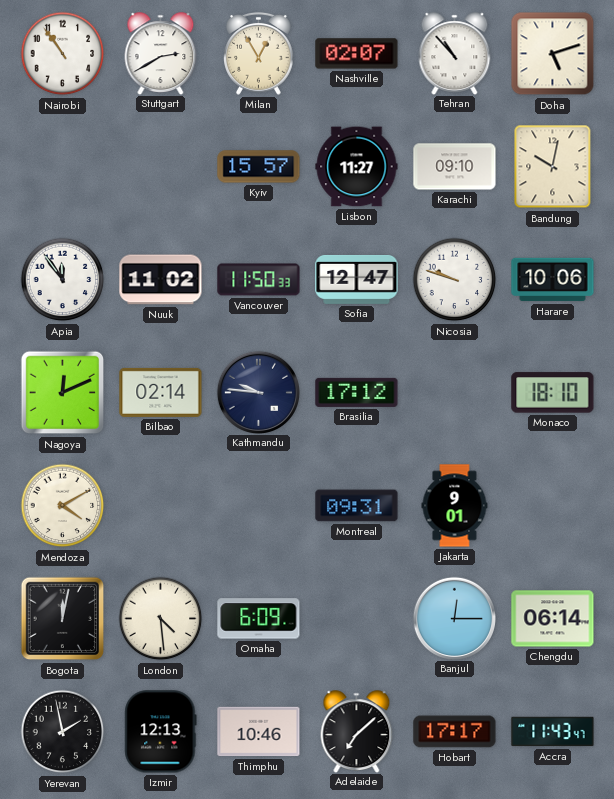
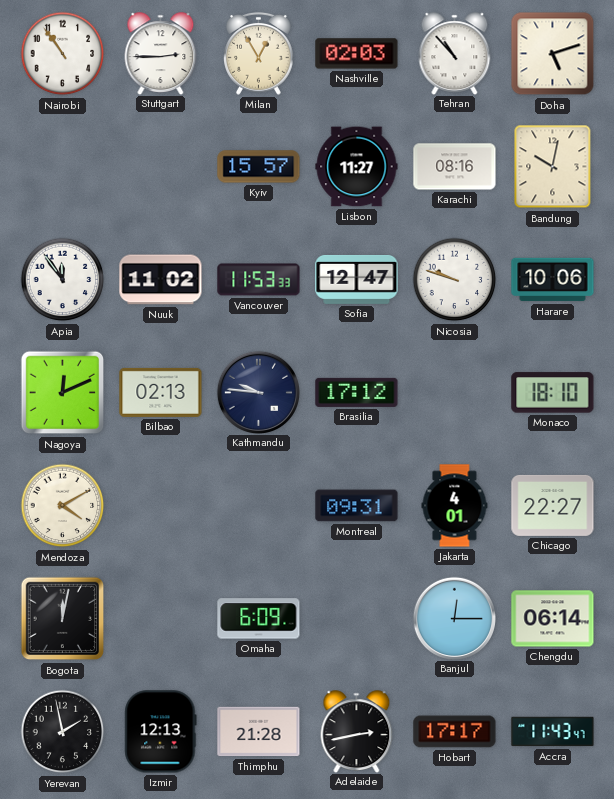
Stuttgart: 2:40 -> 2:45
Nashville: 02:07 -> 02:03
Karachi: 09:10 -> 08:16
Vancouver: 11:50 -> 11:53
Bilbao: 02:14 -> 02:13
Jakarta: 9:01 -> 4:01
Chicago: none -> 22:27
London: 4:29 -> none
Thimphu: 10:46 -> 21:28
Adelaide: 7:08 -> 2:43
